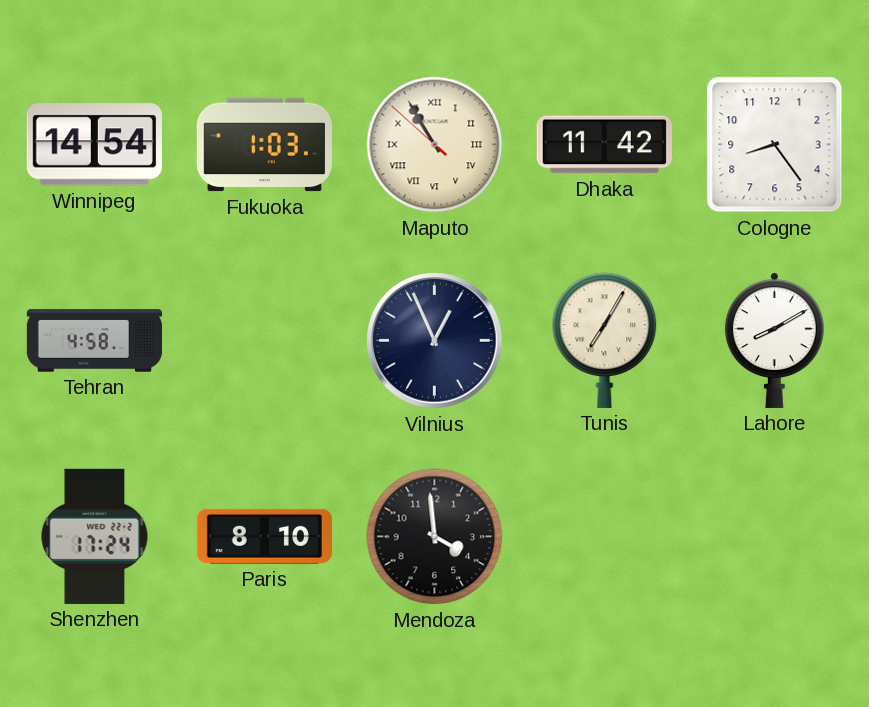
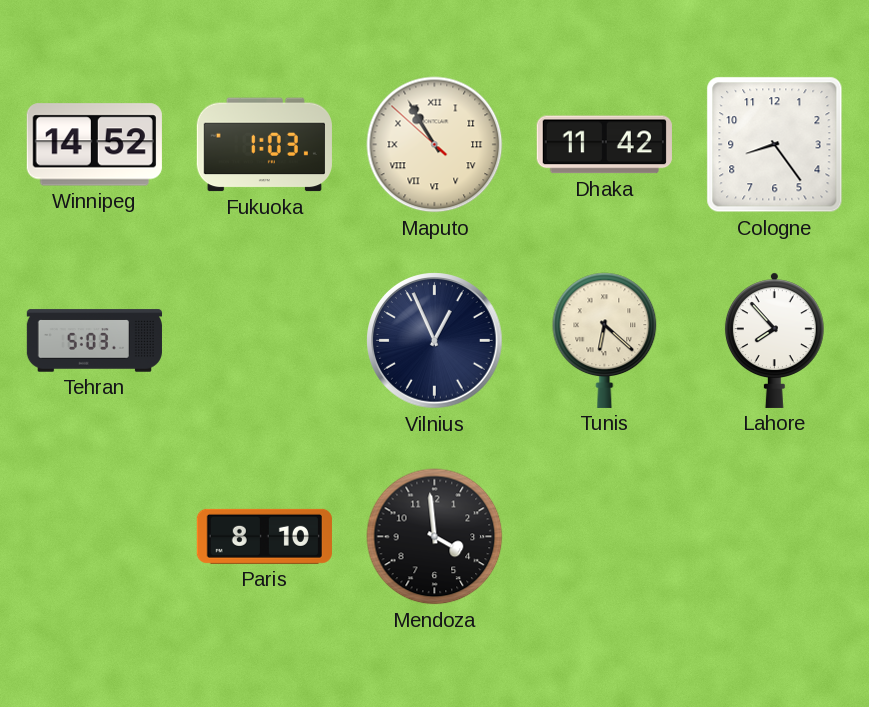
Winnipeg: 14:54 -> 14:52
Tehran: 4:58 -> 5:03
Tunis: 7:05 -> 6:22
Lahore: 8:10 -> 7:53
Shenzhen: 17:24 -> none
